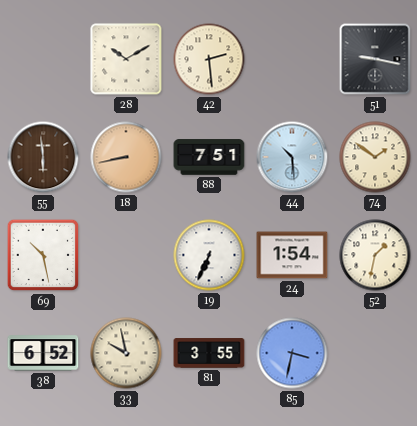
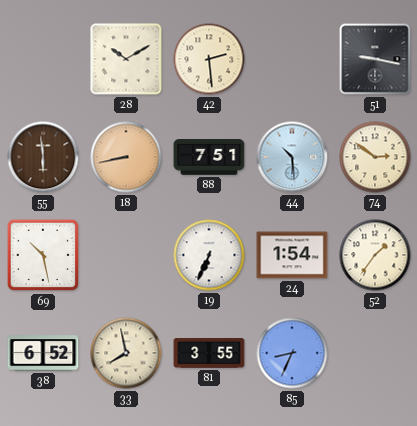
74: 1:51 -> 2:51
52: 1:32 -> 1:36
33: 9:58 -> 7:58
85: 3:32 -> 8:34
